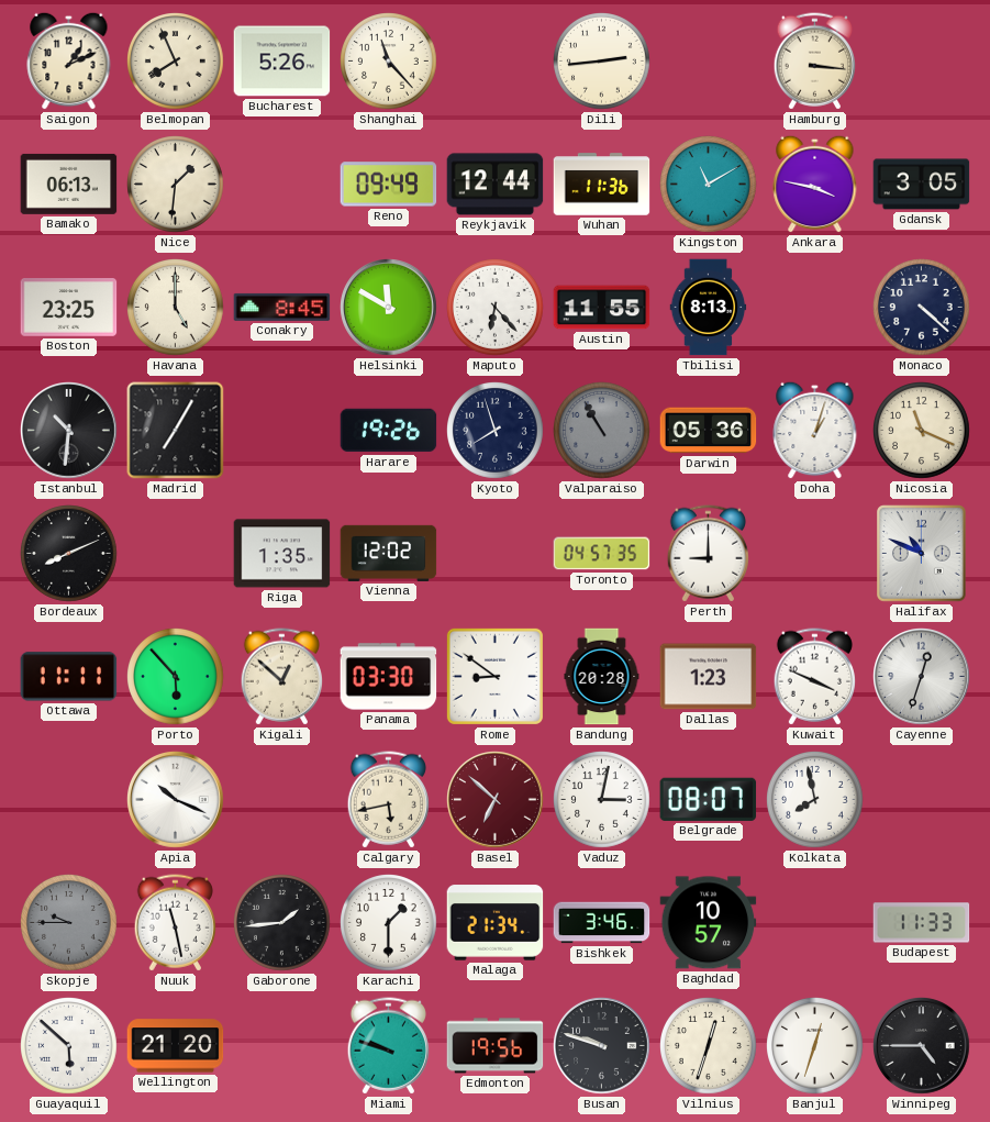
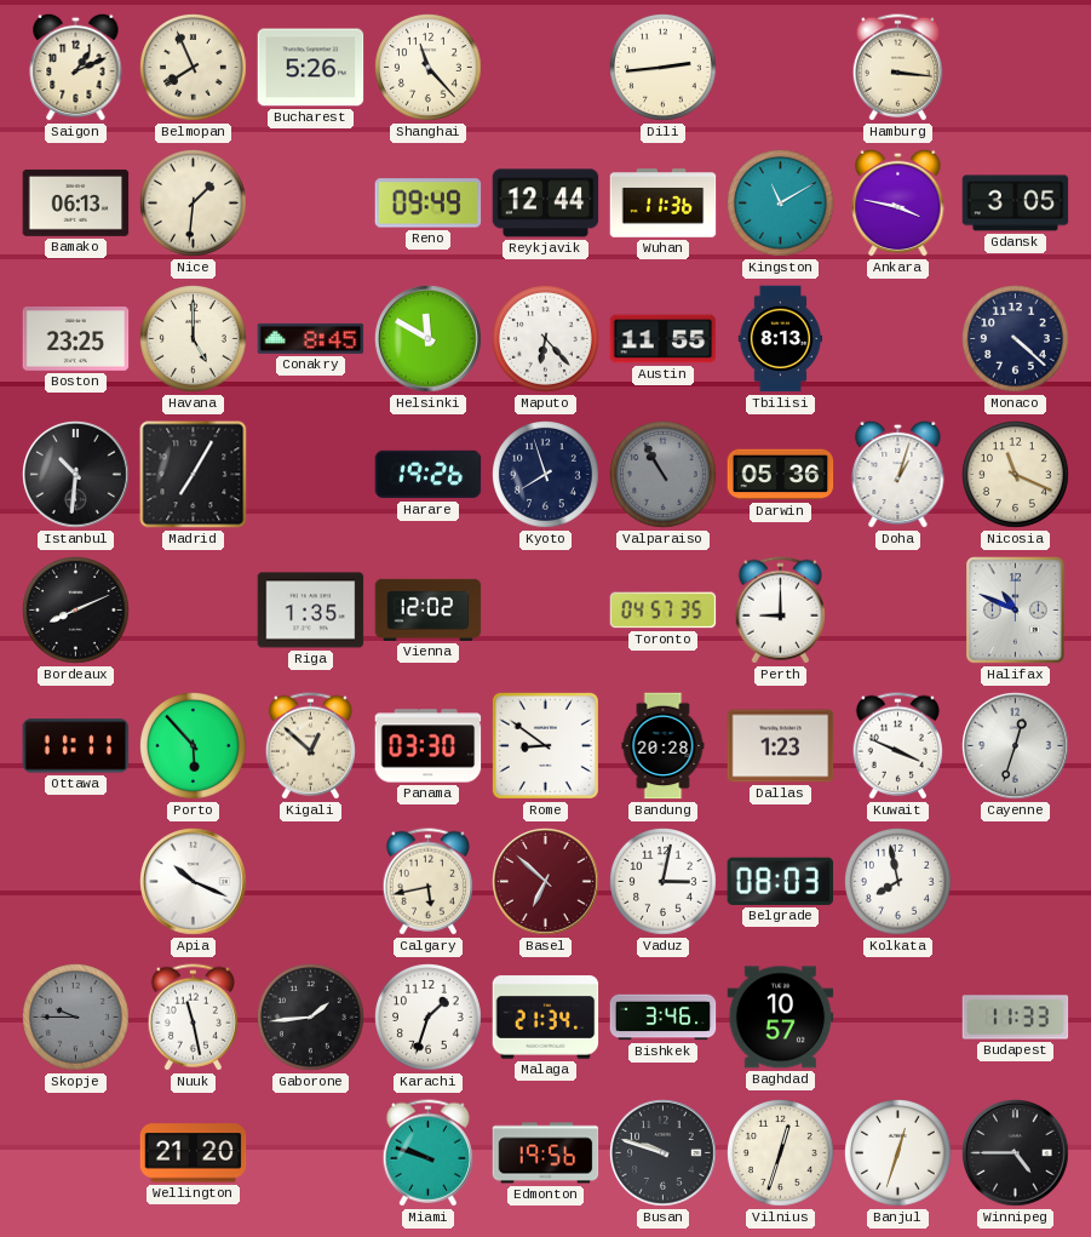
Belgrade: 08:07 -> 08:03
Karachi: 1:30 -> 1:33
Guayaquil: 5:52 -> none
